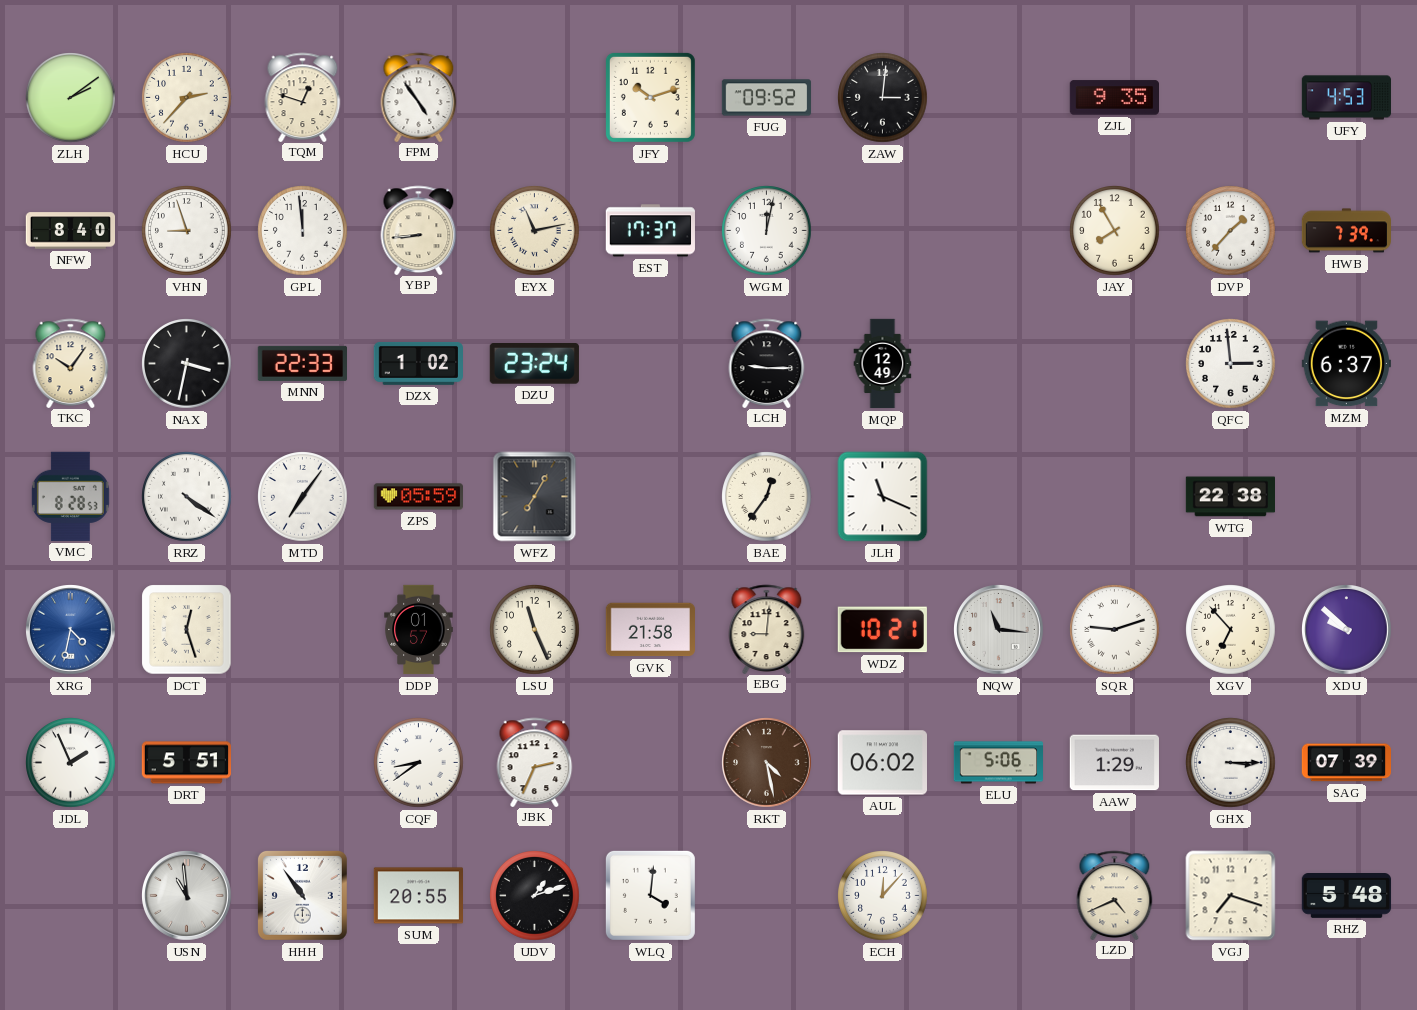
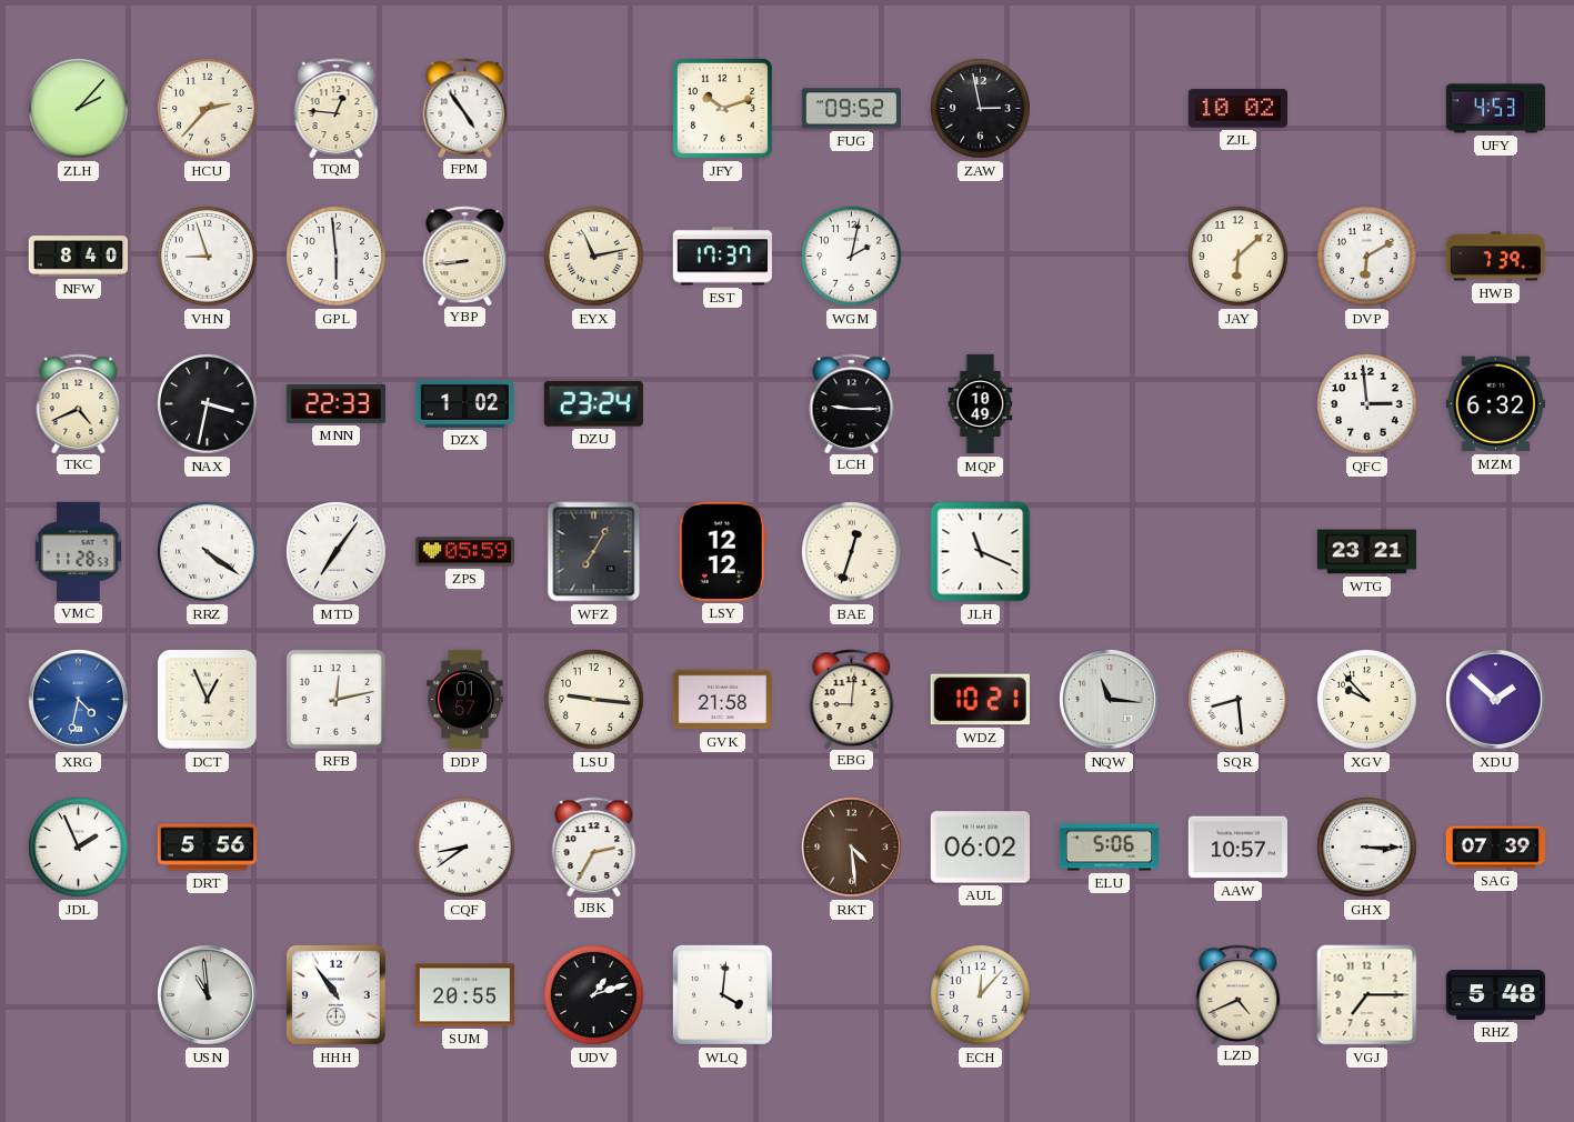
ZLH: 2:09 -> 2:07
TQM: 12:48 -> 12:46
ZAW: 3:01 -> 2:58
ZJL: 9:35 -> 10:02
GPL: 11:59 -> 5:59
WGM: 12:02 -> 2:02
JAY: 7:55 -> 6:08
DVP: 1:37 -> 6:10
TKC: 10:06 -> 4:41
MQP: 12:49 -> 10:49
MZM: 6:37 -> 6:32
VMC: 8:28 -> 11:28
LSY: none -> 12:12
BAE: 12:36 -> 12:33
WTG: 22:38 -> 23:21
DCT: 12:27 -> 12:56
RFB: none -> 12:13
LSU: 11:26 -> 9:16
SQR: 9:12 -> 8:29
XGV: 6:53 -> 9:53
XDU: 9:52 -> 1:52
DRT: 5:51 -> 5:56
JBK: 2:34 -> 2:35
RKT: 4:28 -> 4:29
AAW: 1:29 -> 10:57
VGJ: 7:18 -> 7:15
